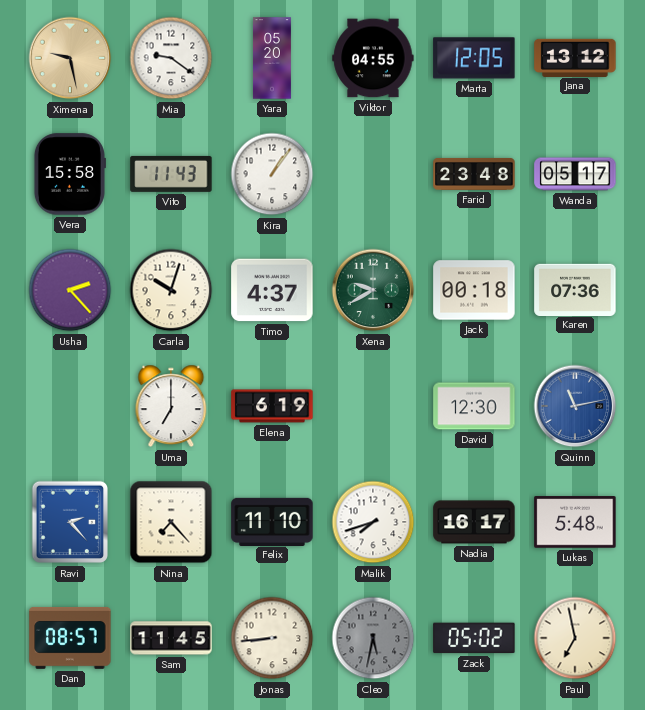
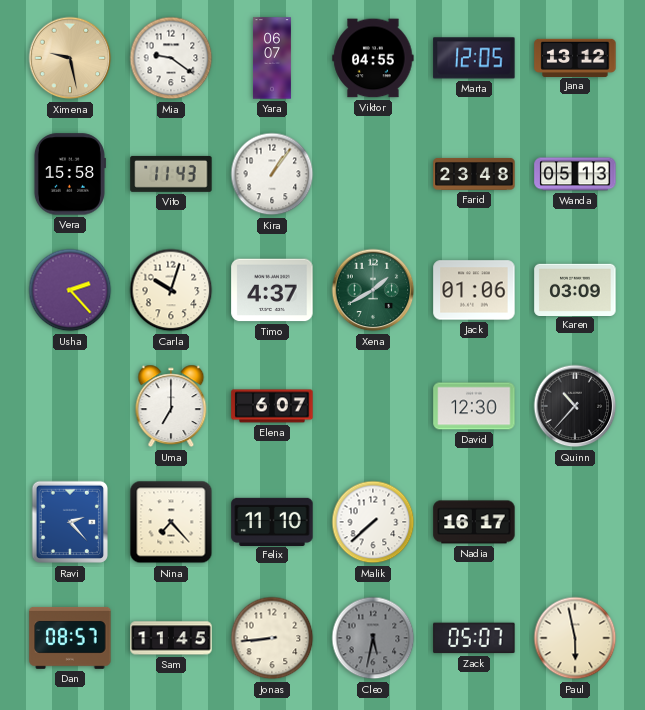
Yara: 05:20 -> 06:07
Wanda: 05:17 -> 05:13
Xena: 9:40 -> 1:40
Jack: 00:18 -> 01:06
Karen: 07:36 -> 03:09
Elena: 6:19 -> 6:07
Quinn: 11:13 -> 10:37
Quinn dial: blue -> black
Malik: 7:42 -> 7:38
Lukas: 5:48 -> none
Zack: 05:02 -> 05:07
Paul: 6:58 -> 5:58
